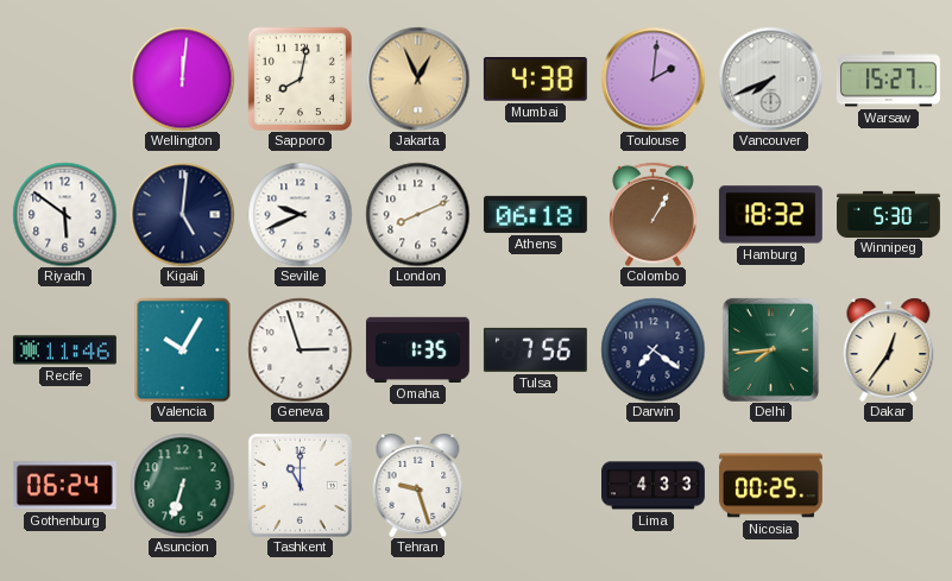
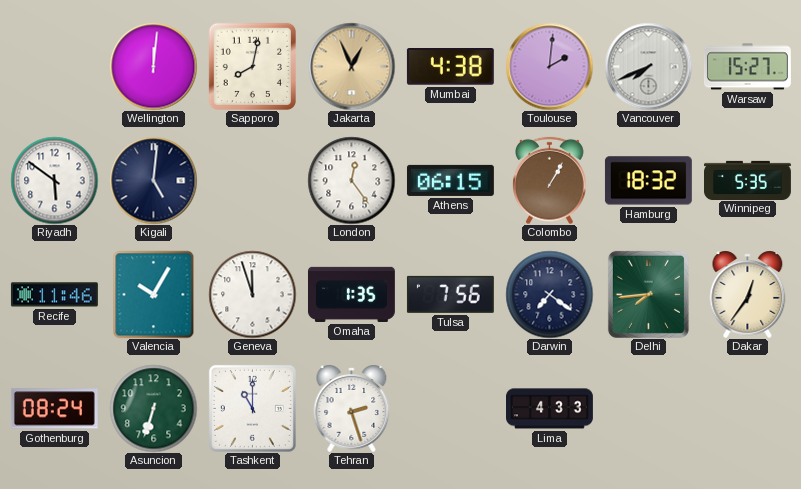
Seville: 9:41 -> none
London: 8:11 -> 12:24
Athens: 06:18 -> 06:15
Winnipeg: 5:30 -> 5:35
Geneva: 2:57 -> 11:57
Gothenburg: 06:24 -> 08:24
Tehran: 9:27 -> 2:27
Nicosia: 00:25 -> none
